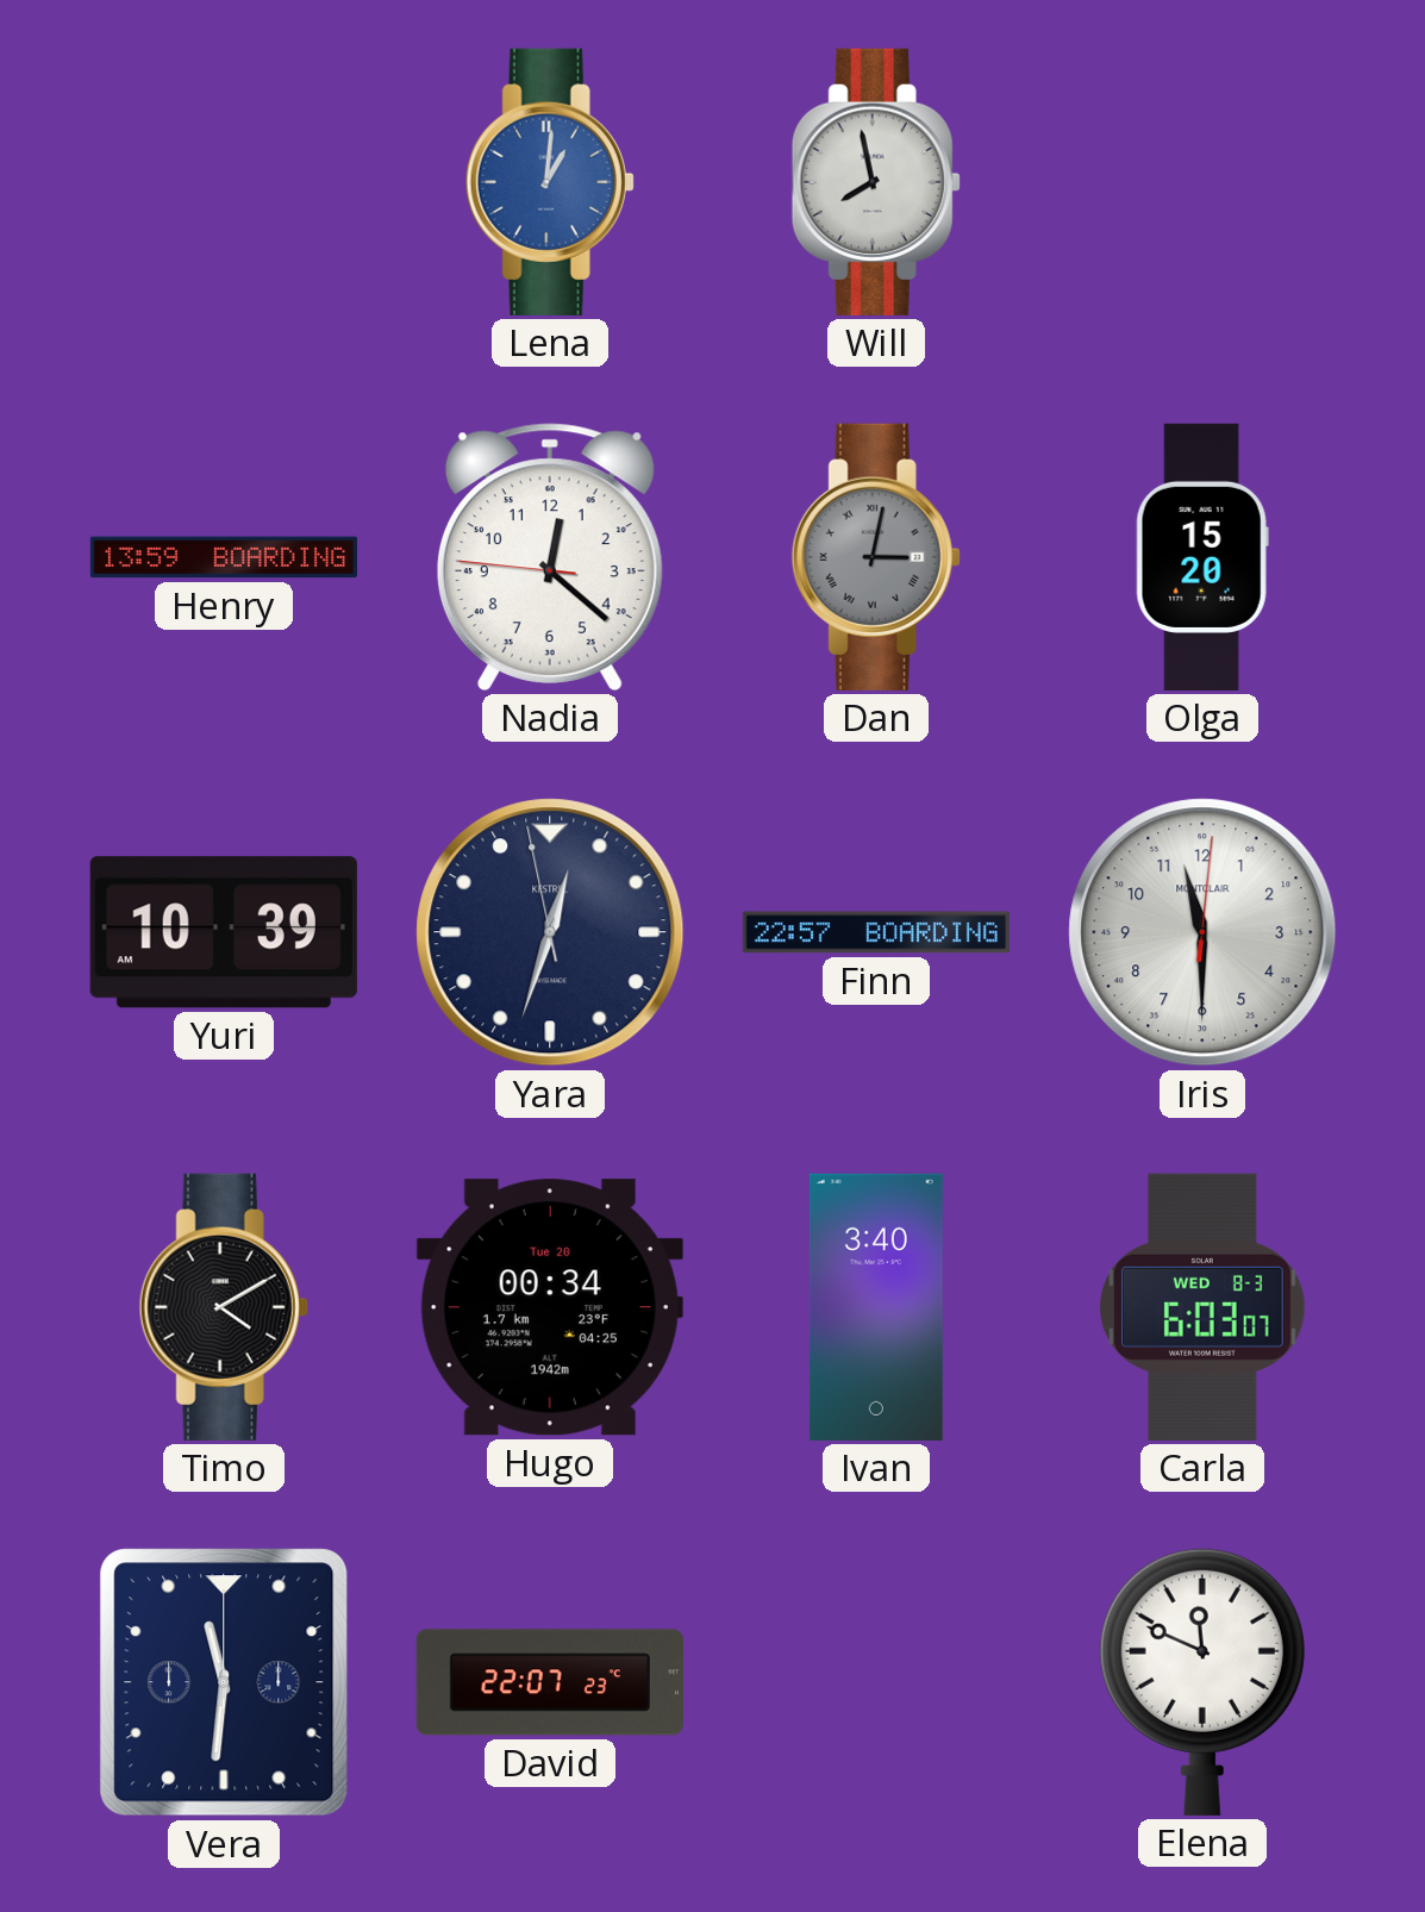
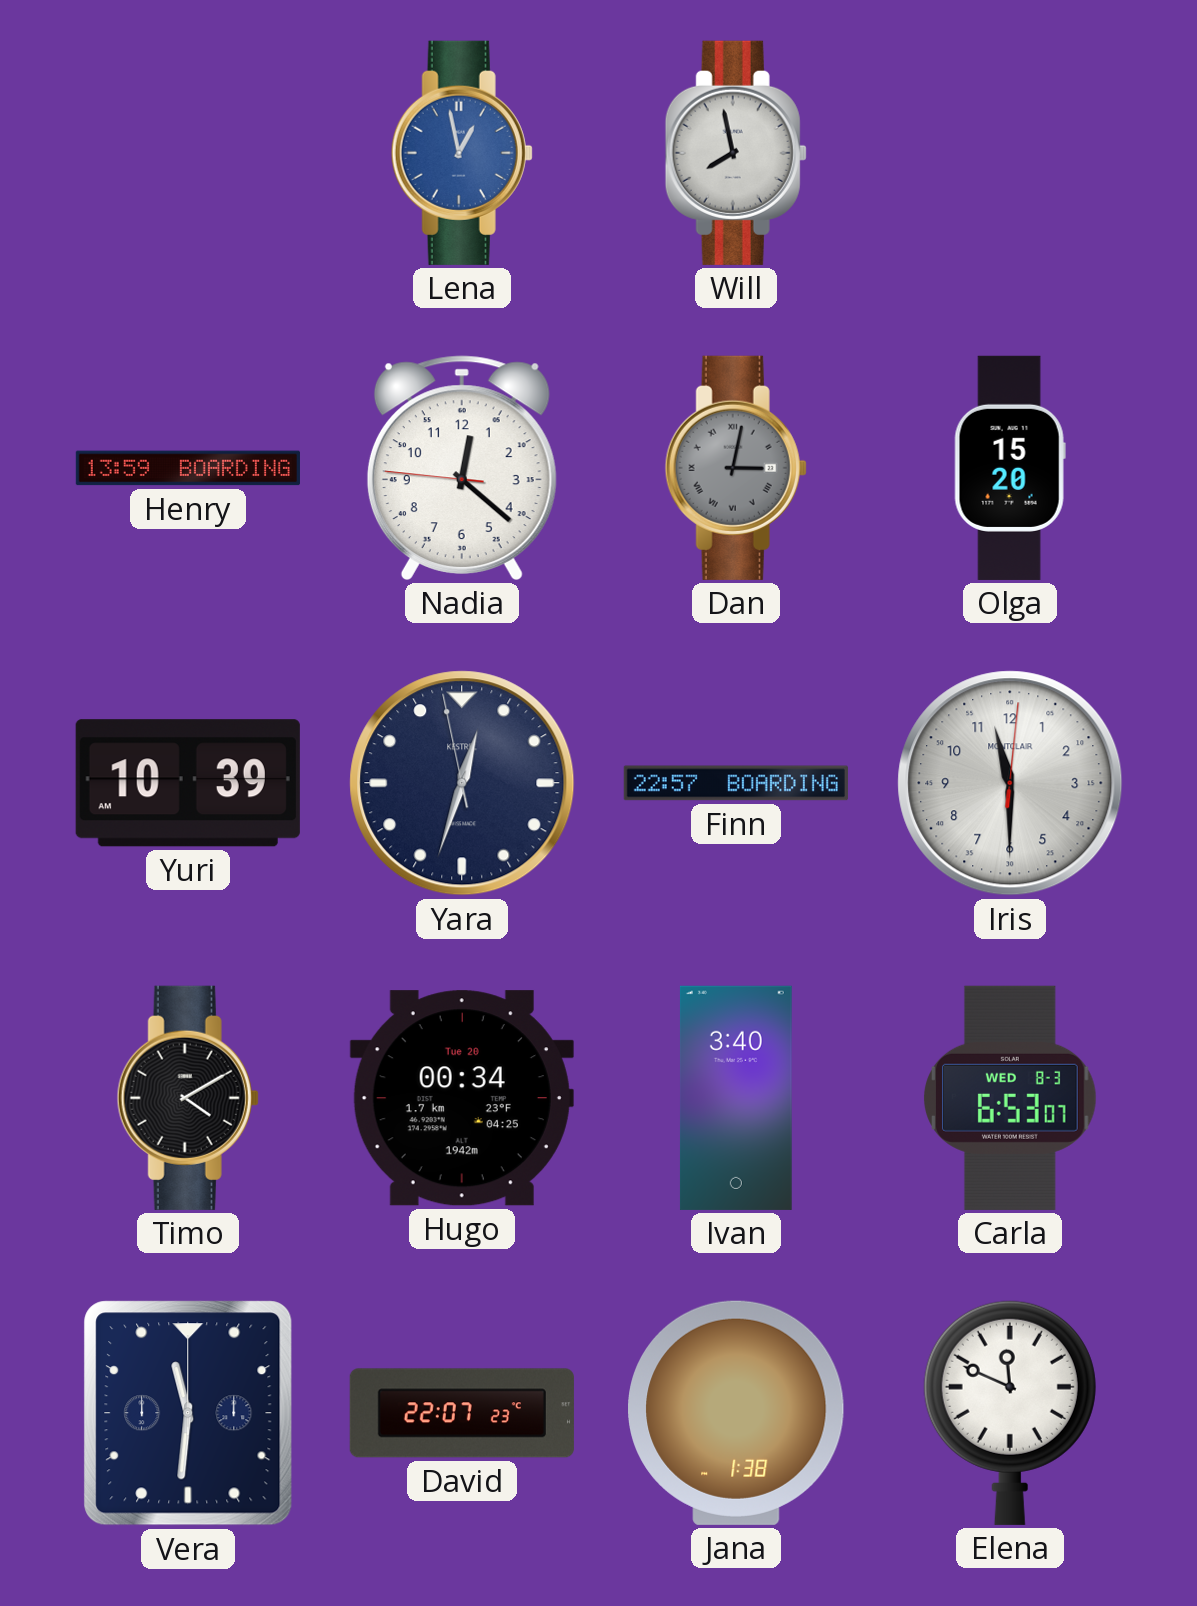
Lena: 1:01 -> 12:58
Carla: 6:03 -> 6:53
Jana: none -> 1:38
